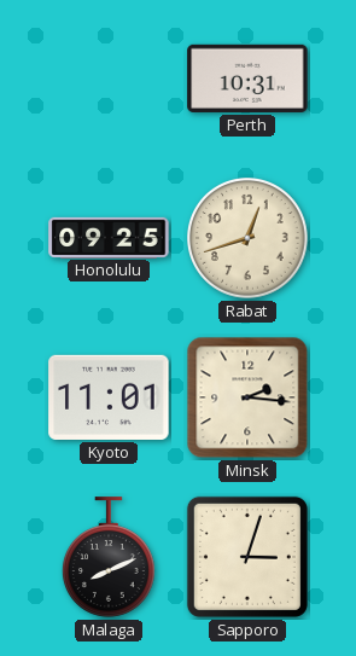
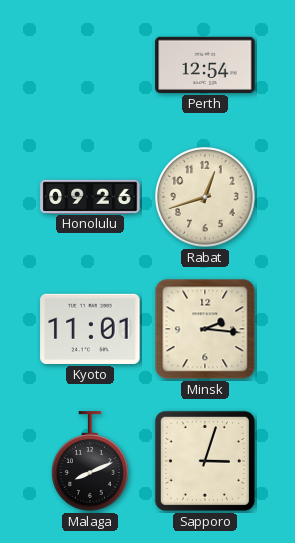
Perth: 10:31 -> 12:54
Honolulu: 09:25 -> 09:26
